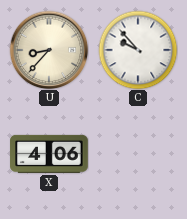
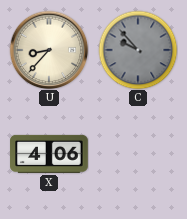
C dial: white -> grey
